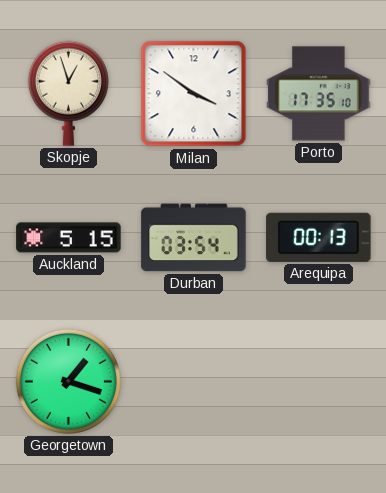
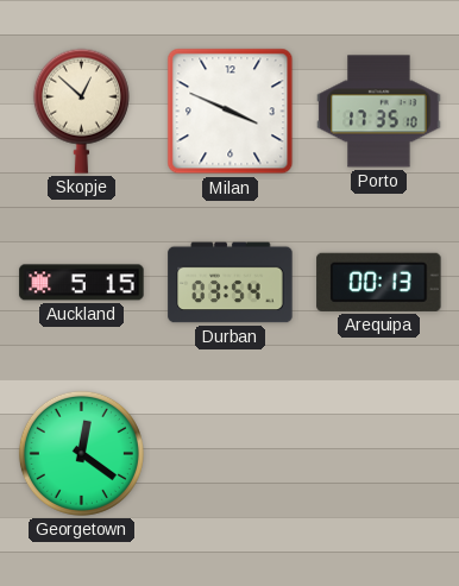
Skopje: 12:57 -> 12:52
Milan: 3:51 -> 3:49
Georgetown: 1:18 -> 12:21
